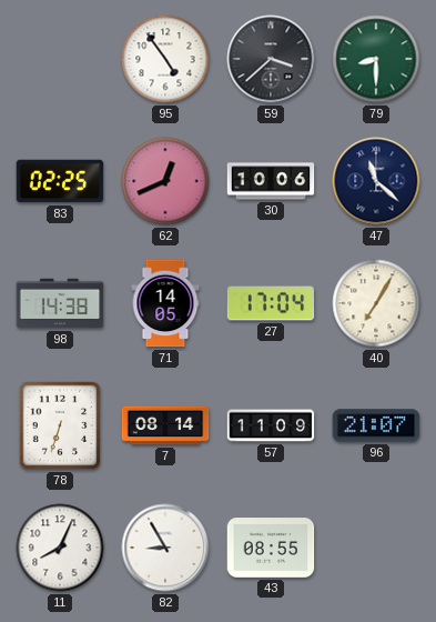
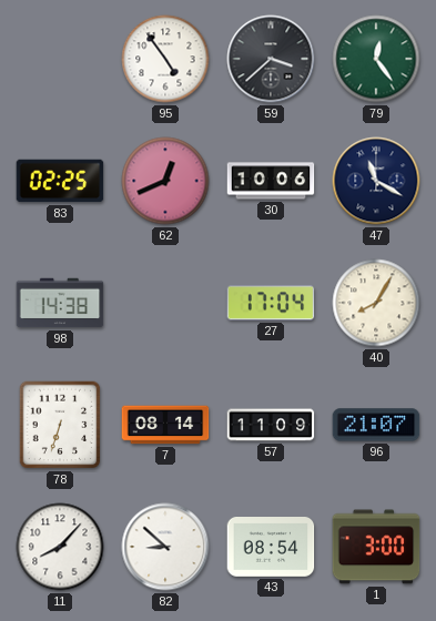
79: 8:30 -> 12:24
47: 11:22 -> 11:20
71: 14:05 -> none
40: 7:05 -> 8:05
11: 8:04 -> 8:07
82: 8:55 -> 8:52
43: 08:55 -> 08:54
1: none -> 3:00
